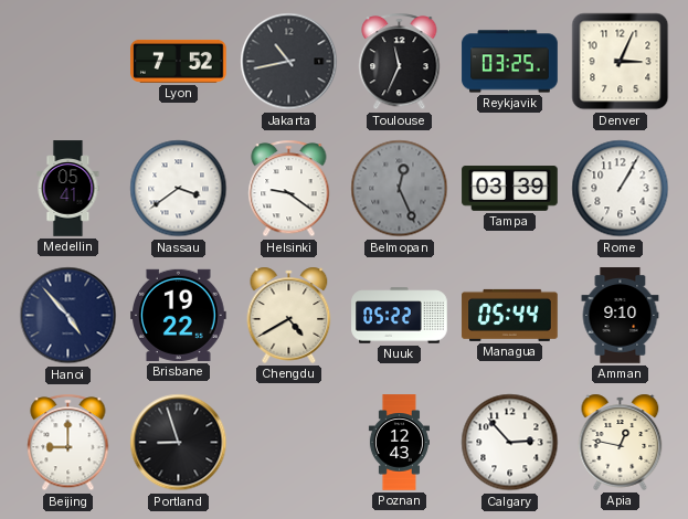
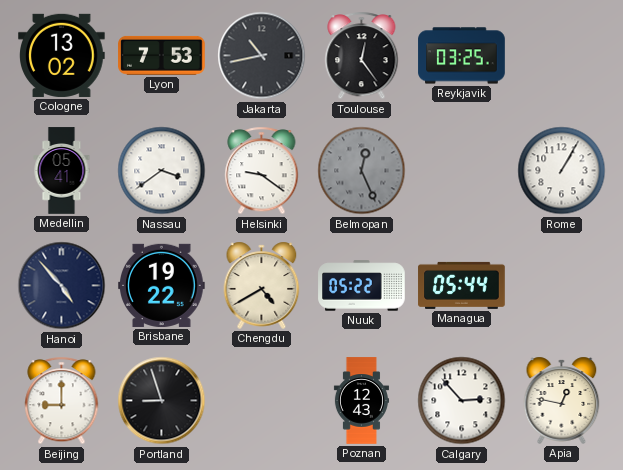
Cologne: none -> 13:02
Lyon: 7:52 -> 7:53
Toulouse: 11:34 -> 12:24
Denver: 3:04 -> none
Tampa: 03:39 -> none
Amman: 9:10 -> none
